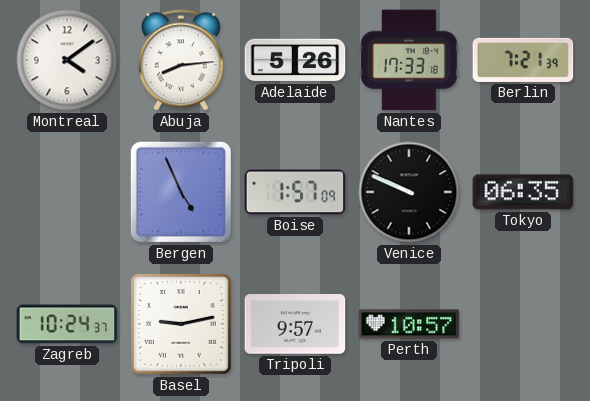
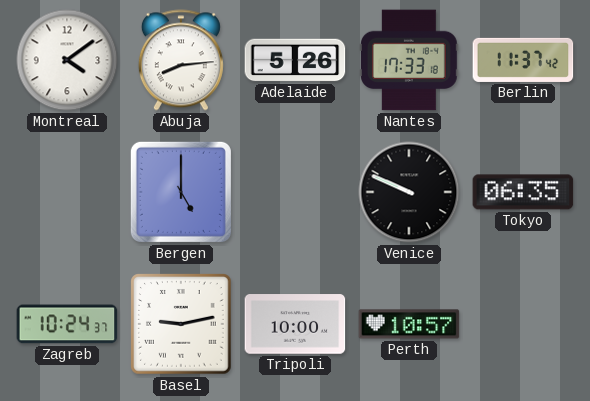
Berlin: 7:21 -> 11:37
Bergen: 4:56 -> 5:00
Boise: 1:57 -> none
Tripoli: 9:57 -> 10:00
